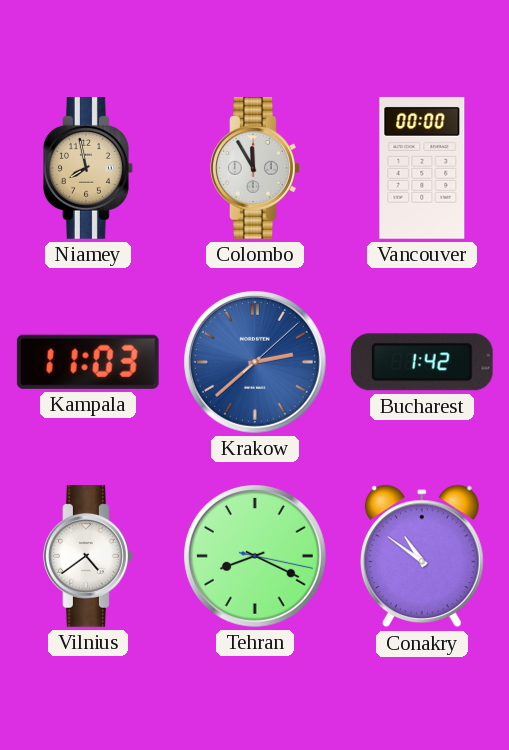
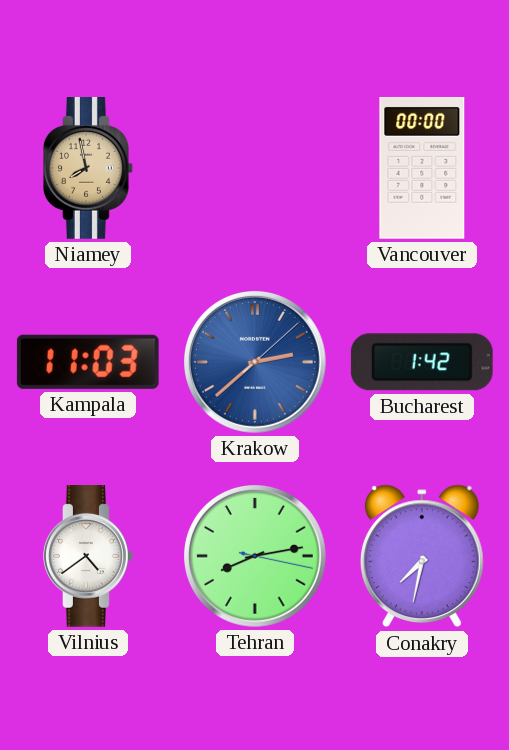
Colombo: 11:55 -> none
Tehran: 8:19 -> 8:13
Conakry: 10:51 -> 7:32
